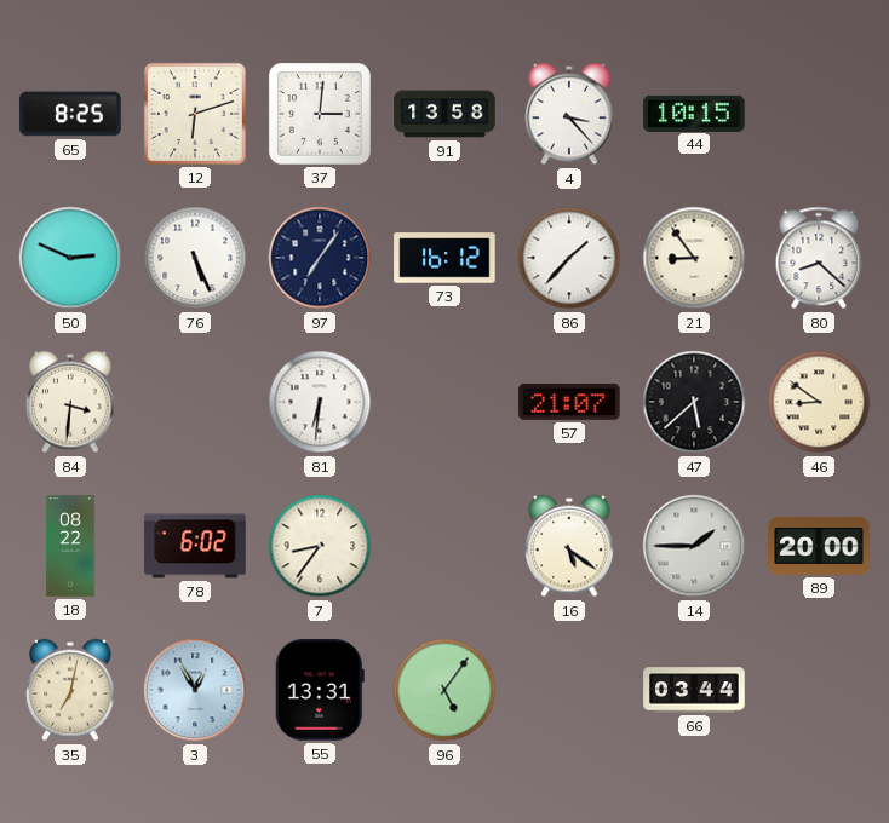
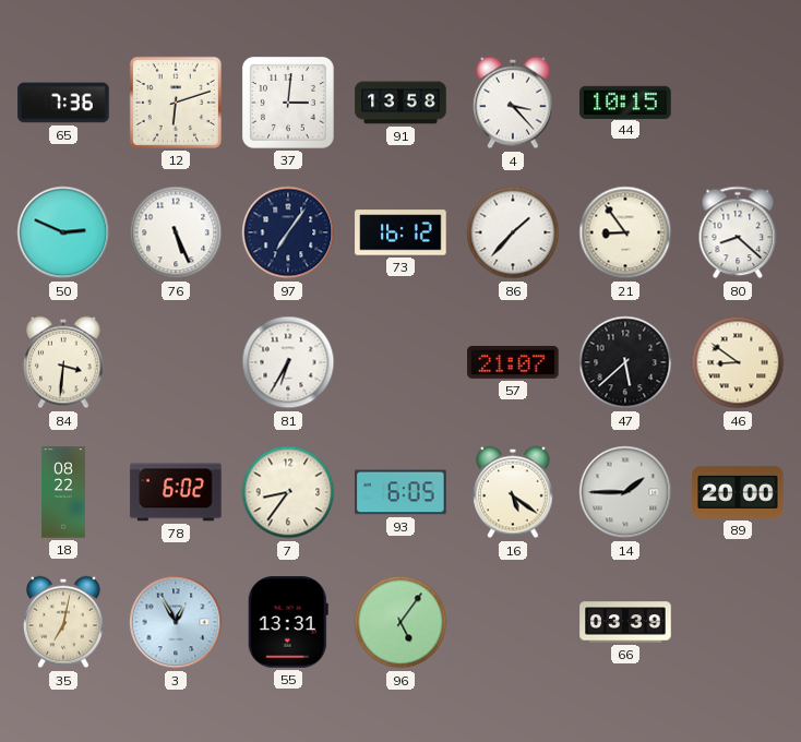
65: 8:25 -> 7:36
81: 6:31 -> 6:35
93: none -> 6:05
66: 03:44 -> 03:39
